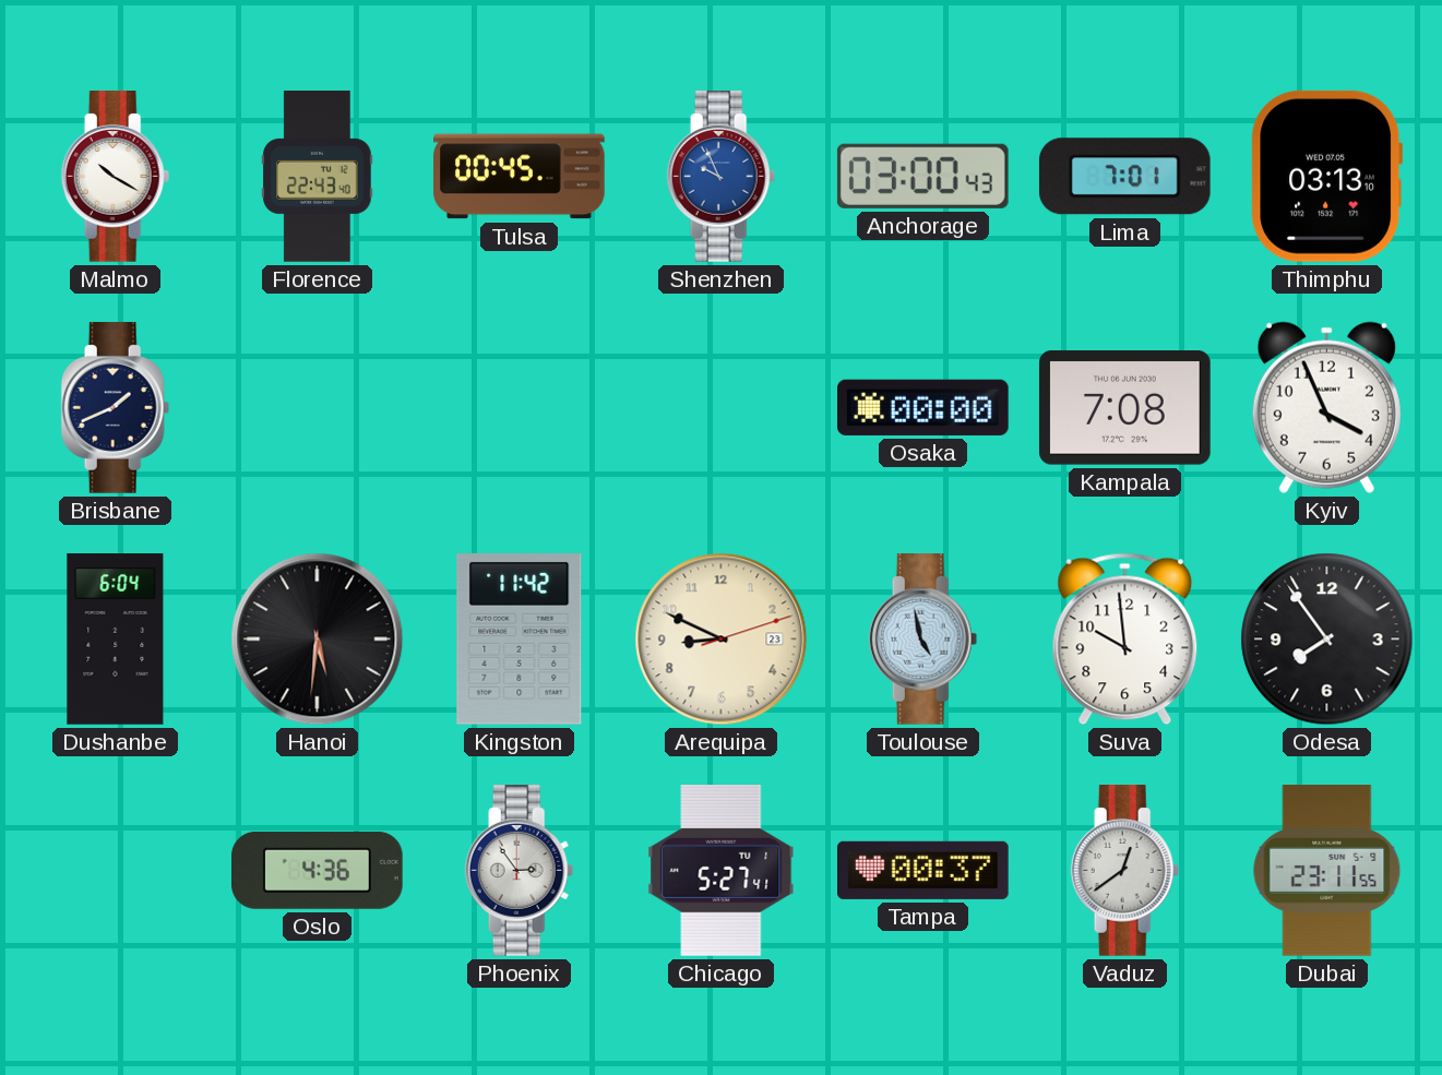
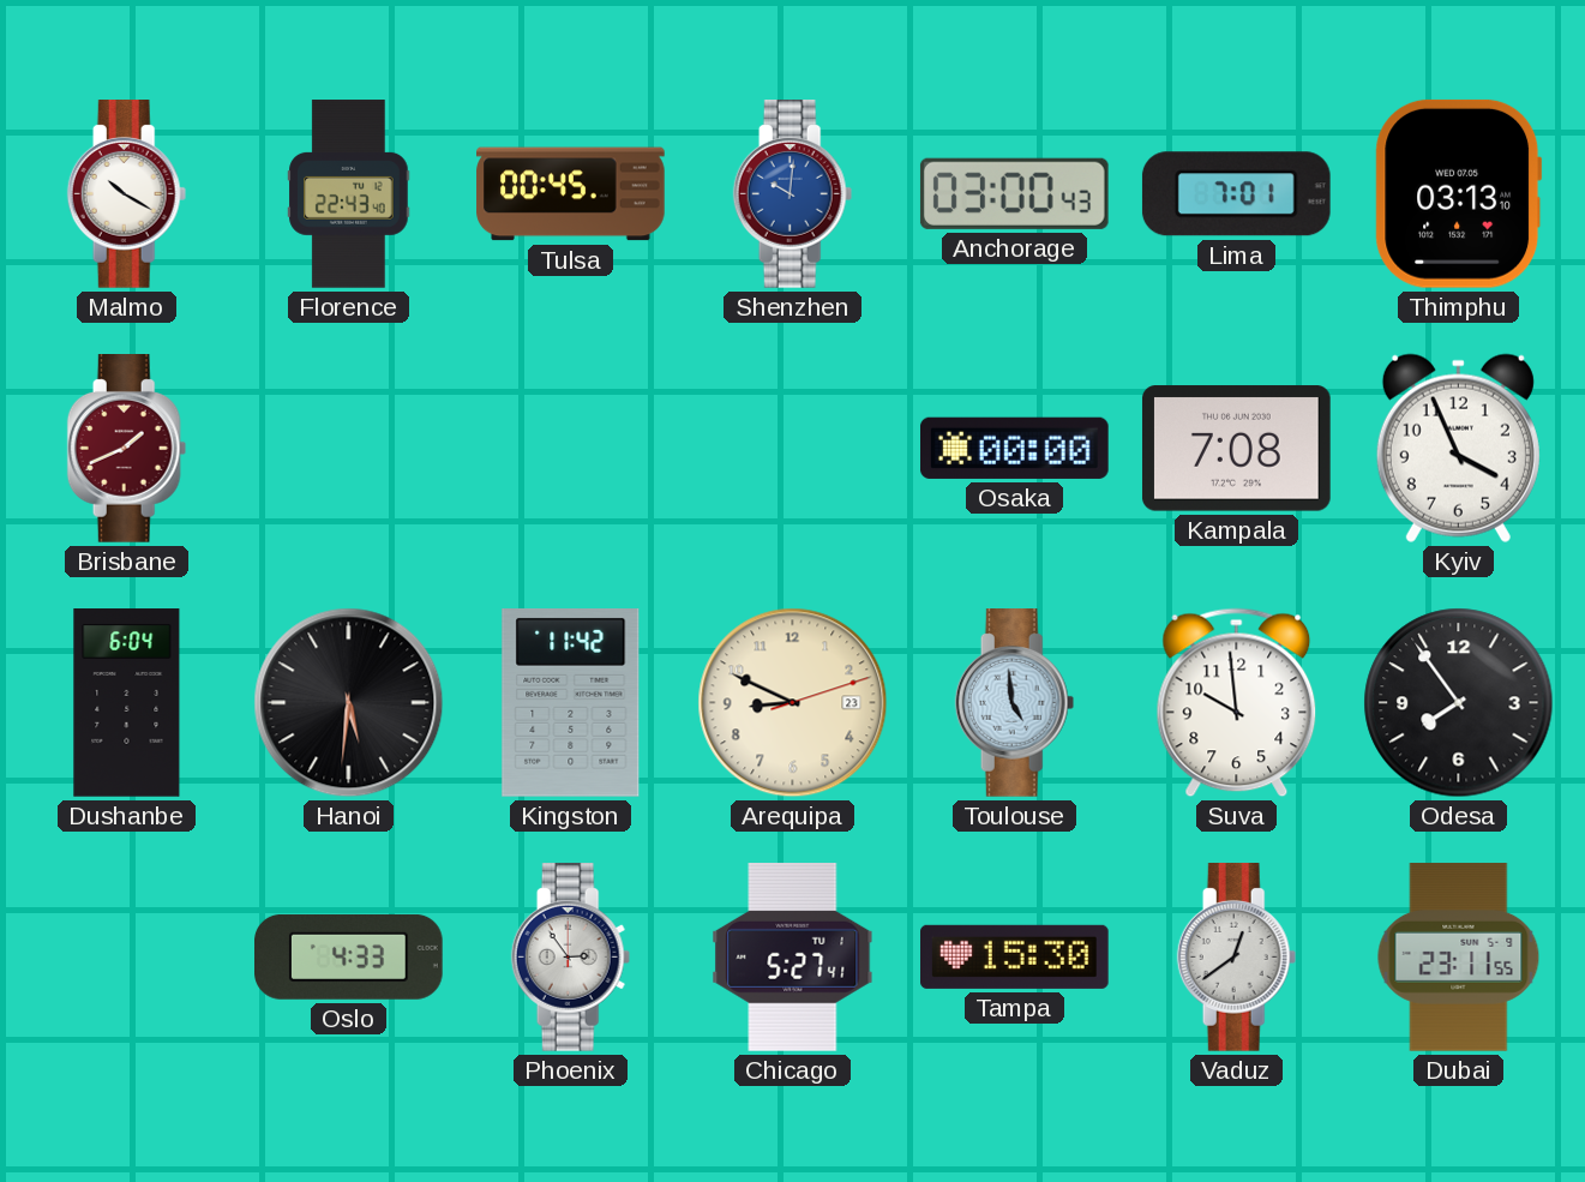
Shenzhen: 9:56 -> 10:01
Brisbane dial: navy -> burgundy
Toulouse: 4:58 -> 4:59
Oslo: 4:36 -> 4:33
Tampa: 00:37 -> 15:30
